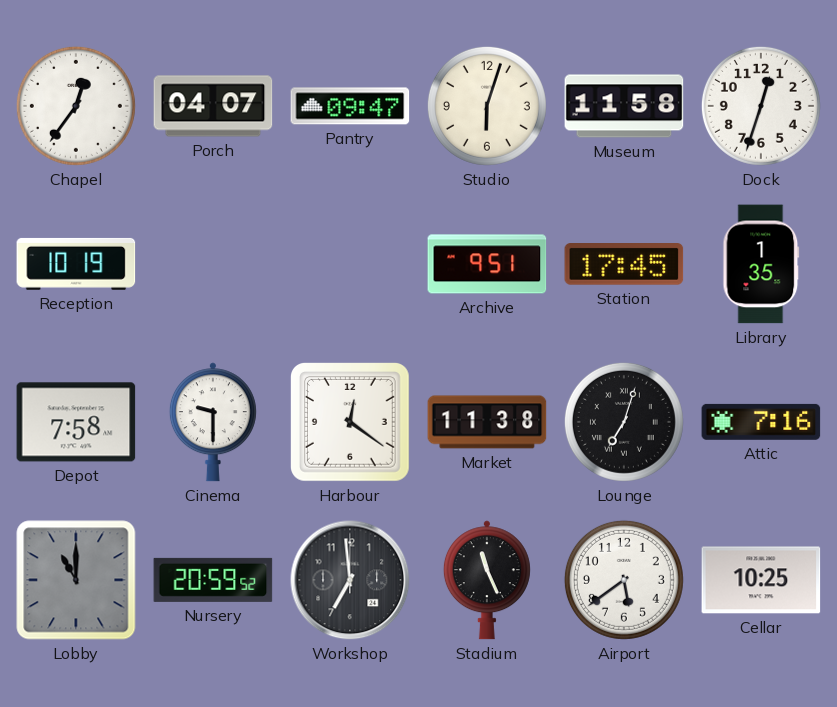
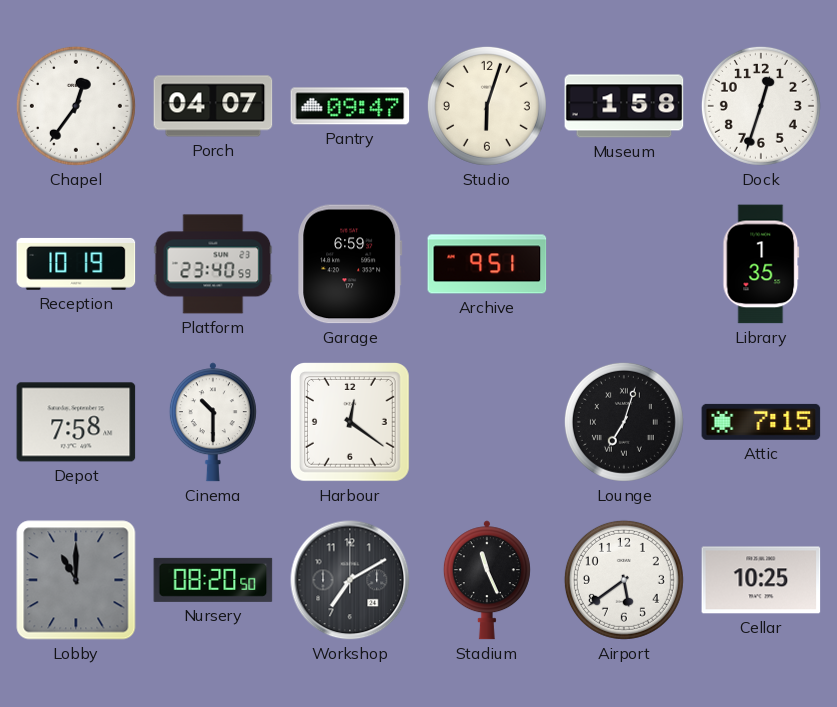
Museum: 11:58 -> 1:58
Platform: none -> 23:40
Garage: none -> 6:59
Station: 17:45 -> none
Cinema: 9:30 -> 10:30
Market: 11:38 -> none
Attic: 7:16 -> 7:15
Nursery: 20:59 -> 08:20
Workshop: 6:59 -> 7:10
